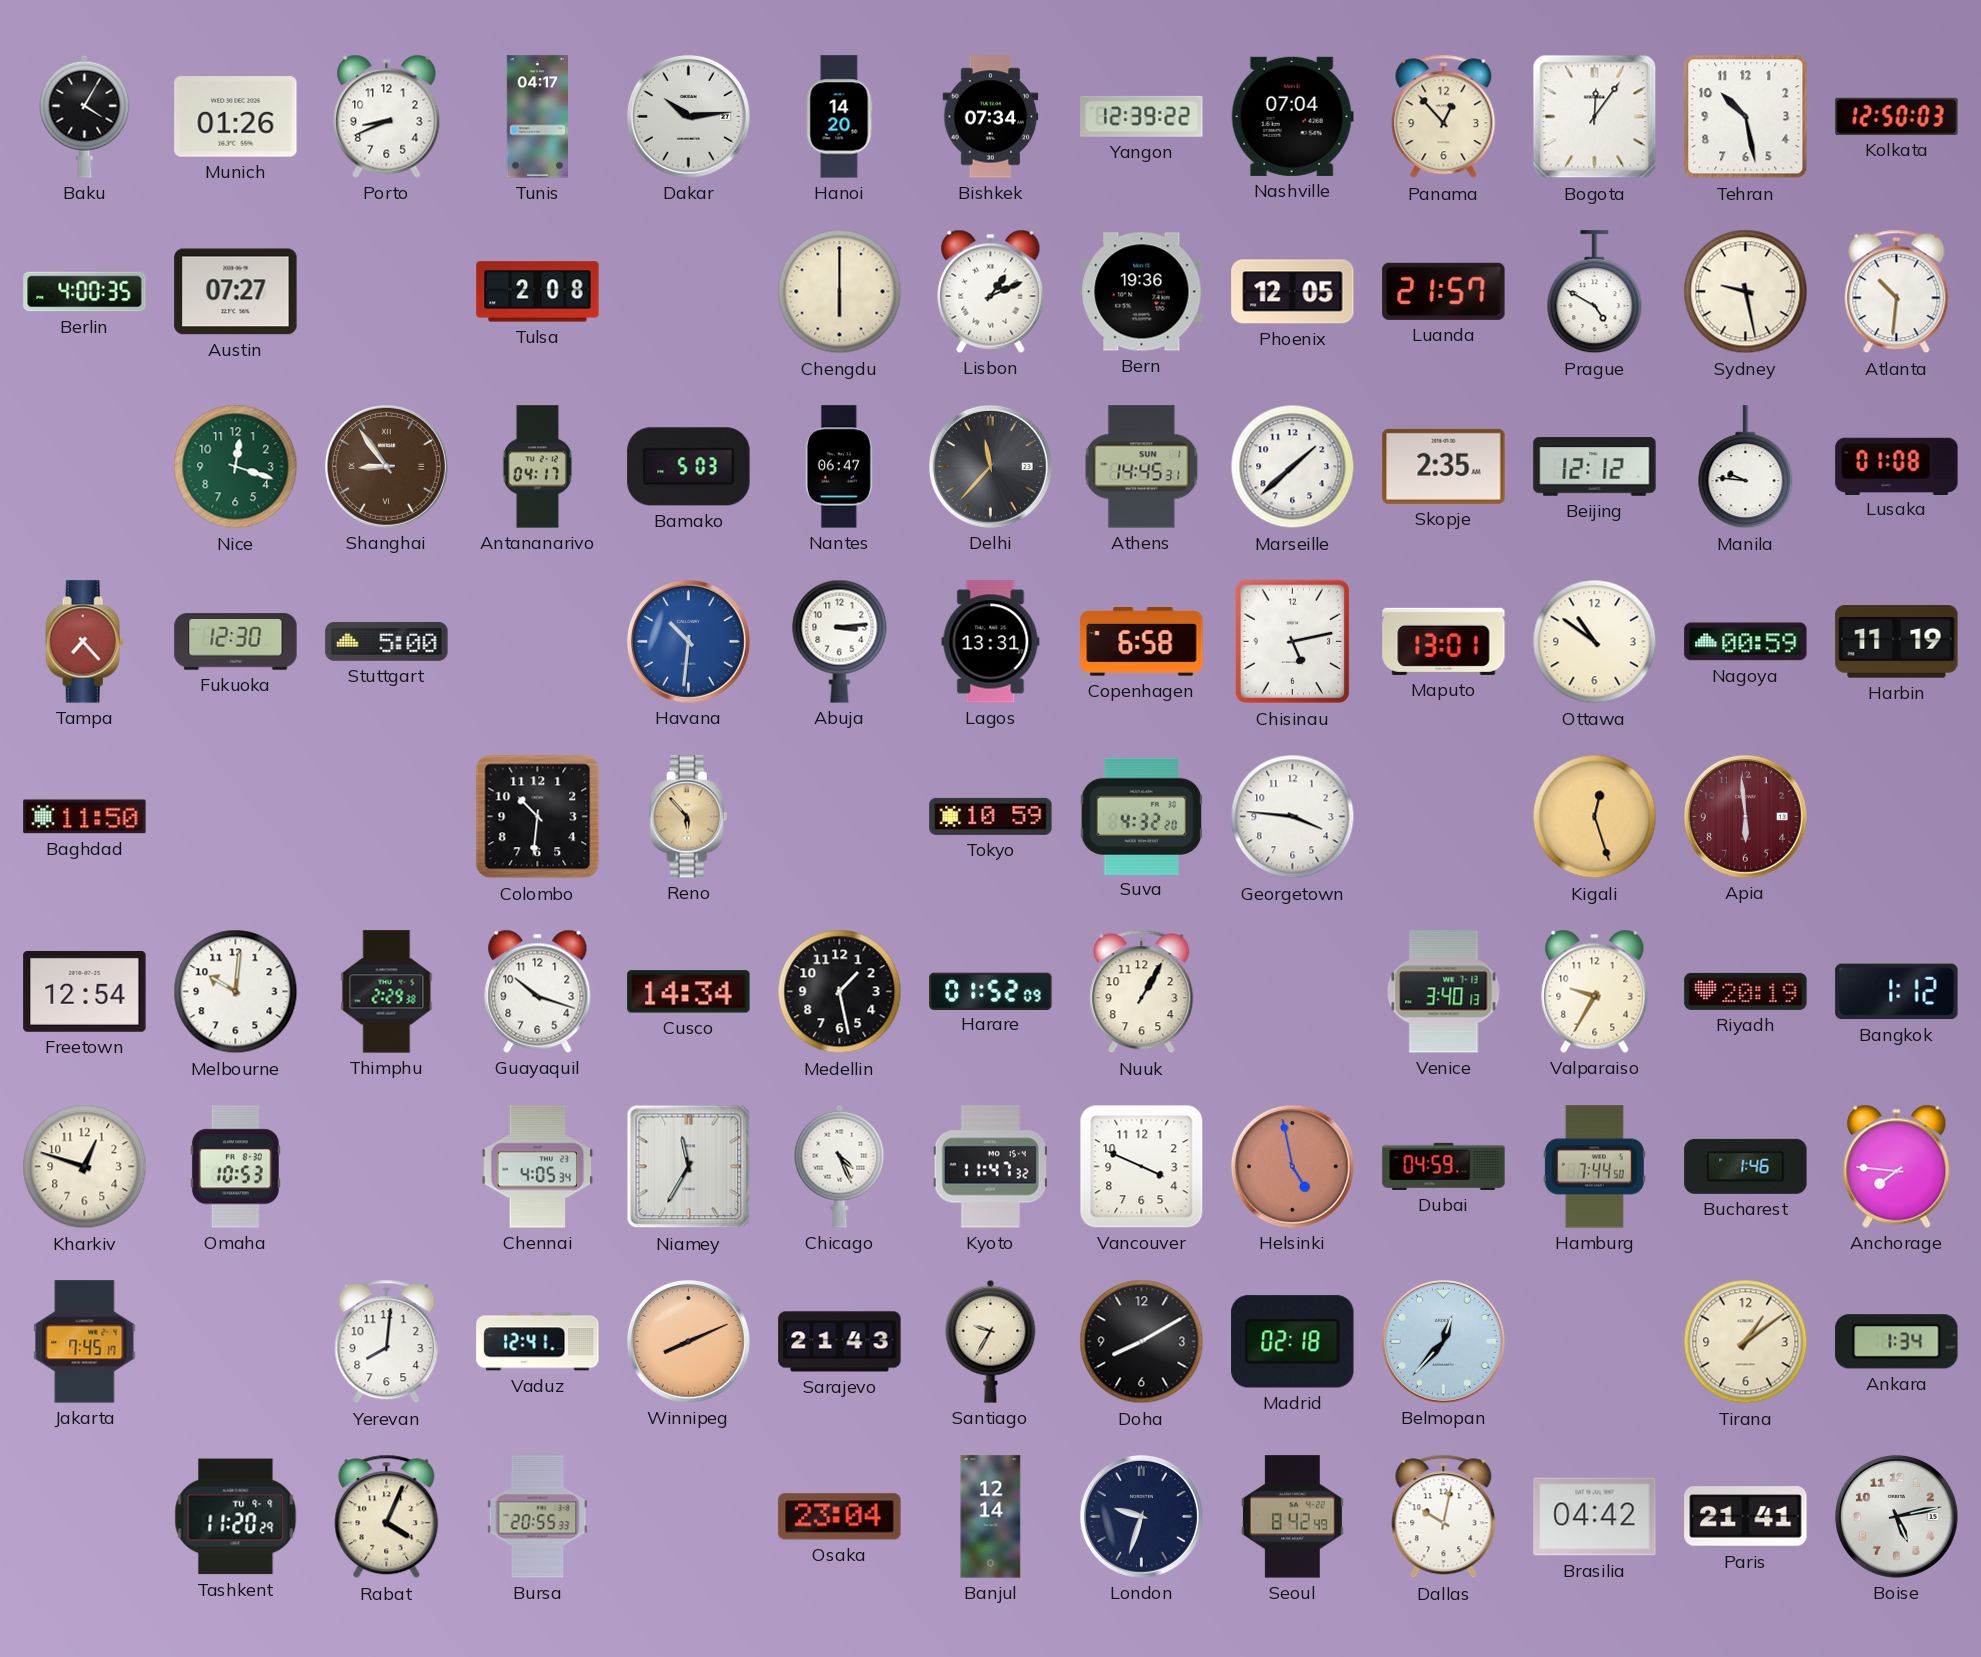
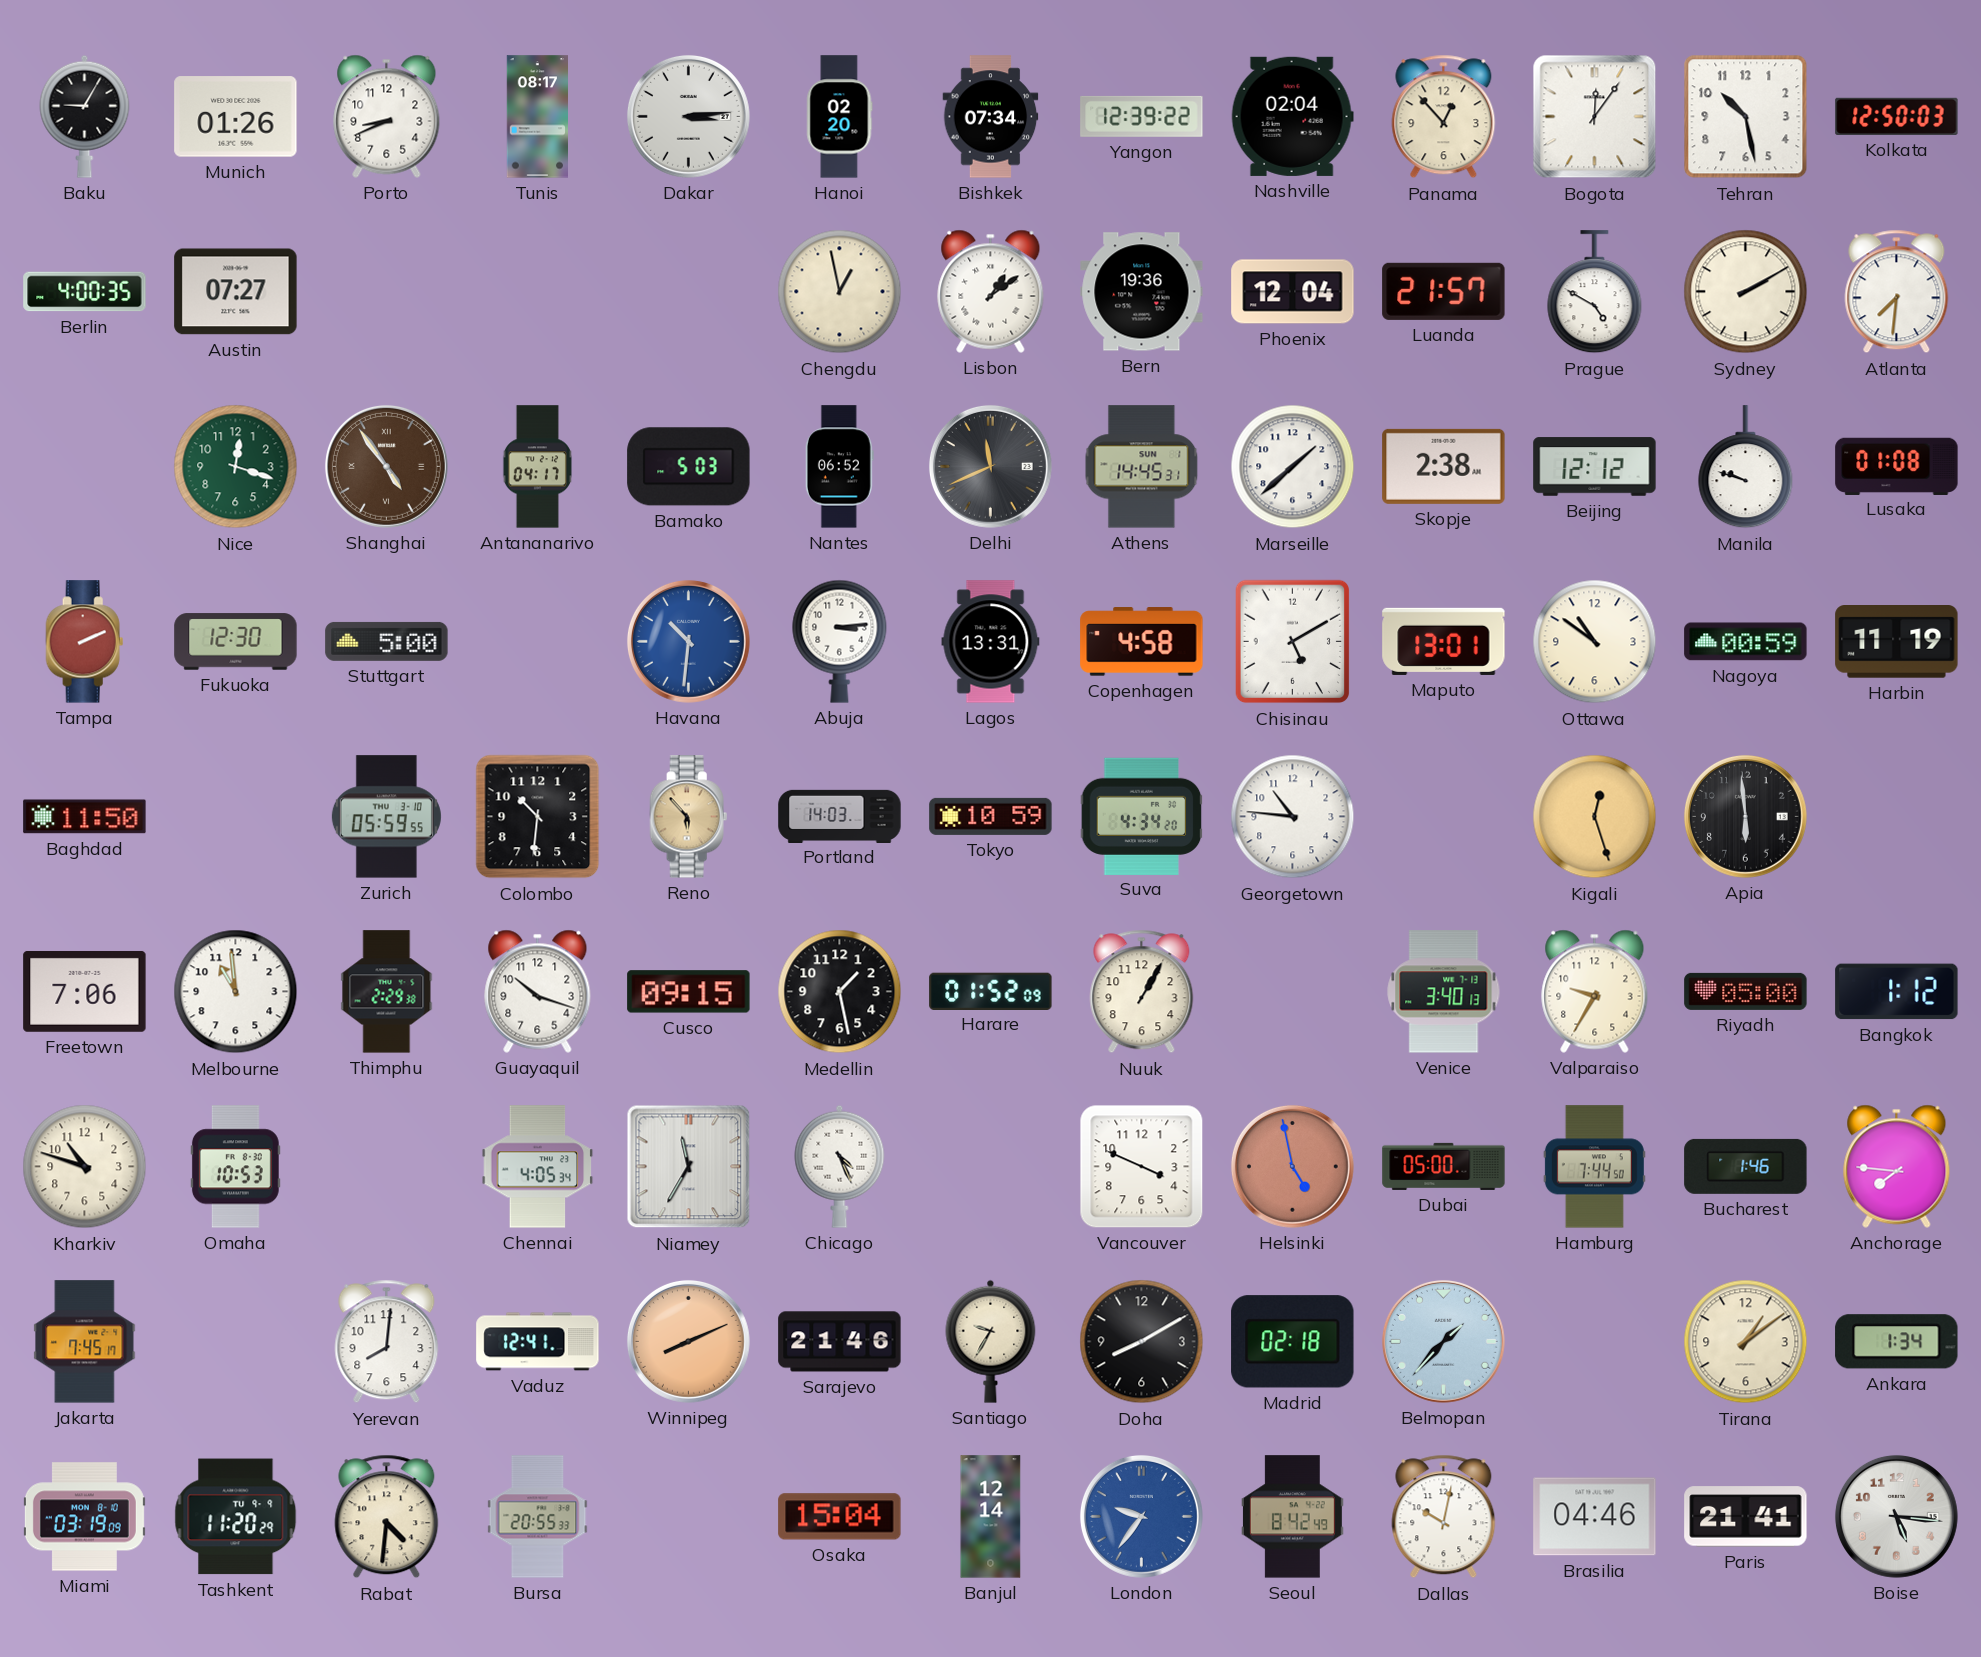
Baku: 4:05 -> 9:05
Tunis: 04:17 -> 08:17
Dakar: 10:14 -> 3:14
Hanoi: 14:20 -> 02:20
Nashville: 07:04 -> 02:04
Tulsa: 2:08 -> none
Chengdu: 6:00 -> 12:58
Lisbon: 1:11 -> 1:09
Phoenix: 12:05 -> 12:04
Sydney: 9:28 -> 2:10
Atlanta: 10:31 -> 7:31
Shanghai: 8:54 -> 4:54
Nantes: 06:47 -> 06:52
Delhi: 11:37 -> 11:41
Skopje: 2:35 -> 2:38
Manila: 9:46 -> 9:48
Tampa: 7:23 -> 2:11
Copenhagen: 6:58 -> 4:58
Chisinau: 5:13 -> 5:10
Zurich: none -> 05:59
Portland: none -> 14:03
Suva: 4:32 -> 4:34
Georgetown: 3:46 -> 10:46
Apia dial: burgundy -> black
Freetown: 12:54 -> 7:06
Melbourne: 10:01 -> 10:59
Cusco: 14:34 -> 09:15
Riyadh: 20:19 -> 05:00
Kharkiv: 12:48 -> 10:48
Kyoto: 11:47 -> none
Dubai: 04:59 -> 05:00
Sarajevo: 21:43 -> 21:46
Belmopan: 12:37 -> 1:37
Miami: none -> 03:19
Rabat: 4:04 -> 4:31
Osaka: 23:04 -> 15:04
London: 9:33 -> 9:36
London dial: navy -> blue
Brasilia: 04:42 -> 04:46
Boise: 5:13 -> 5:16
